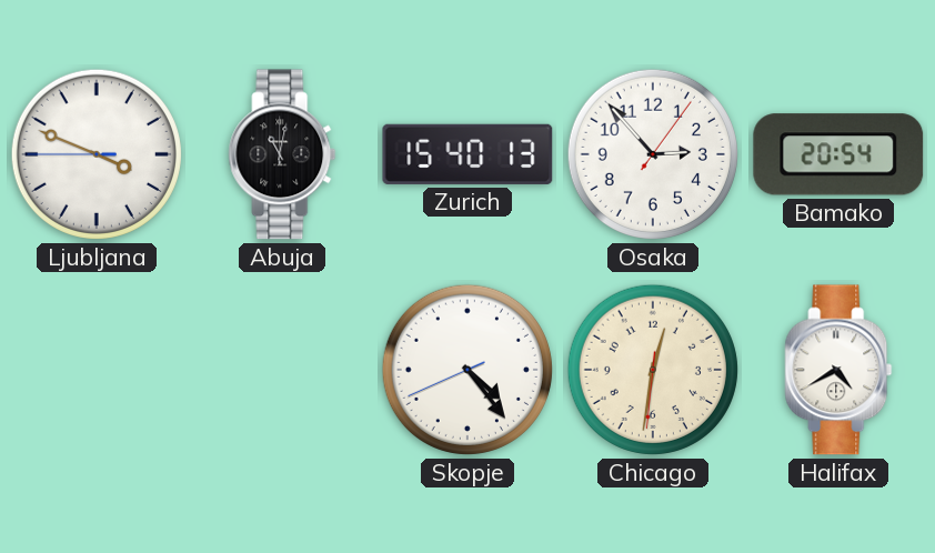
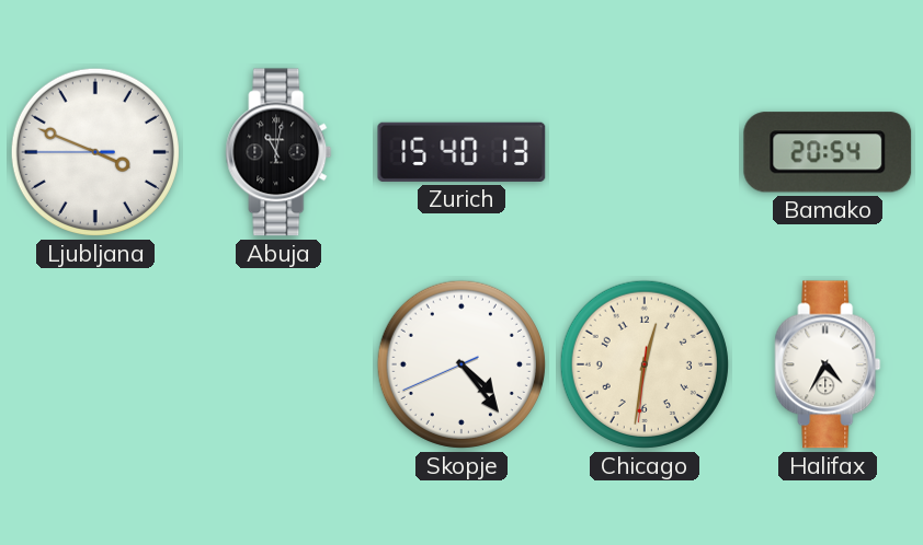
Osaka: 2:53 -> none
Halifax: 4:40 -> 4:35
